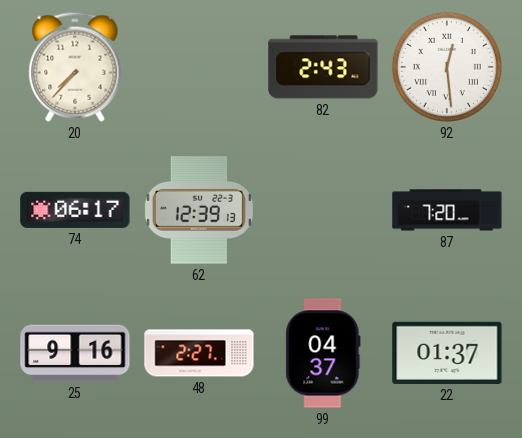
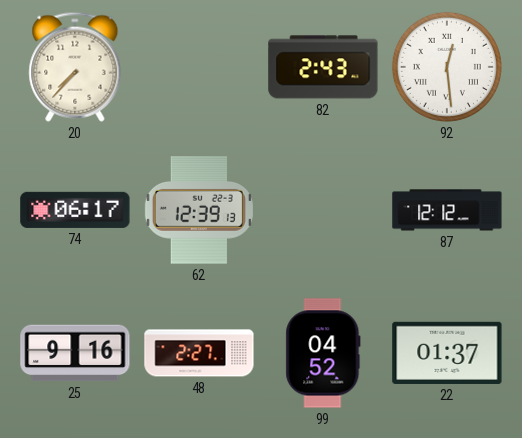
87: 7:20 -> 12:12
99: 04:37 -> 04:52
